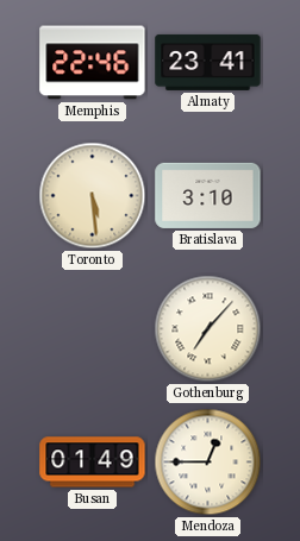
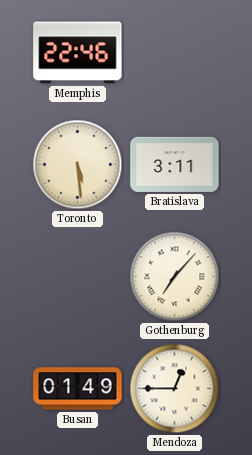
Almaty: 23:41 -> none
Bratislava: 3:10 -> 3:11
